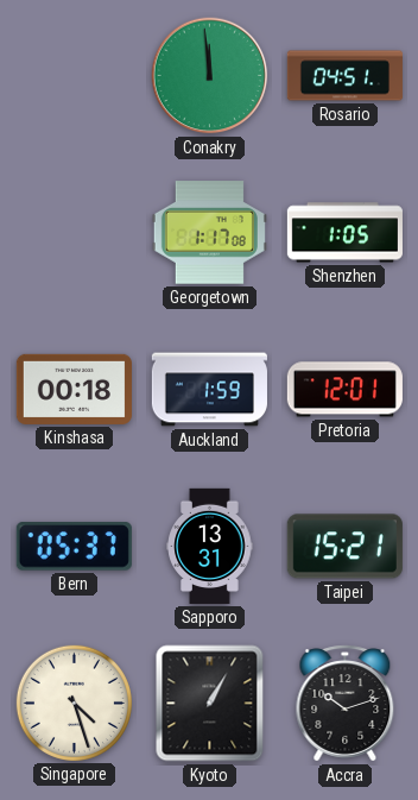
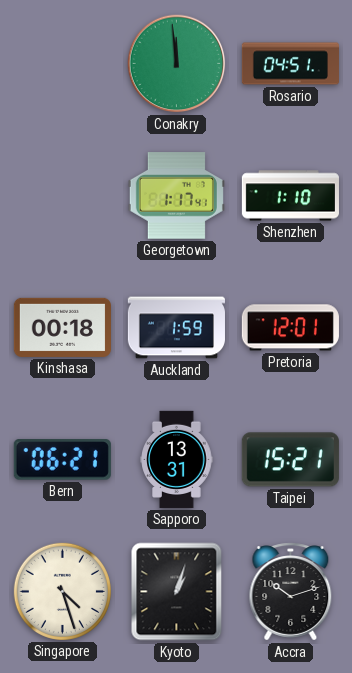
Georgetown: 1:17:08 -> 1:17:41
Shenzhen: 1:05 -> 1:10
Bern: 05:37 -> 06:21
Kyoto: 1:05 -> 1:03
